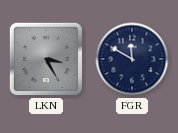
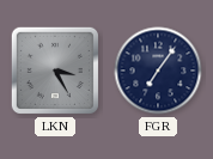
FGR: 11:50 -> 7:06
